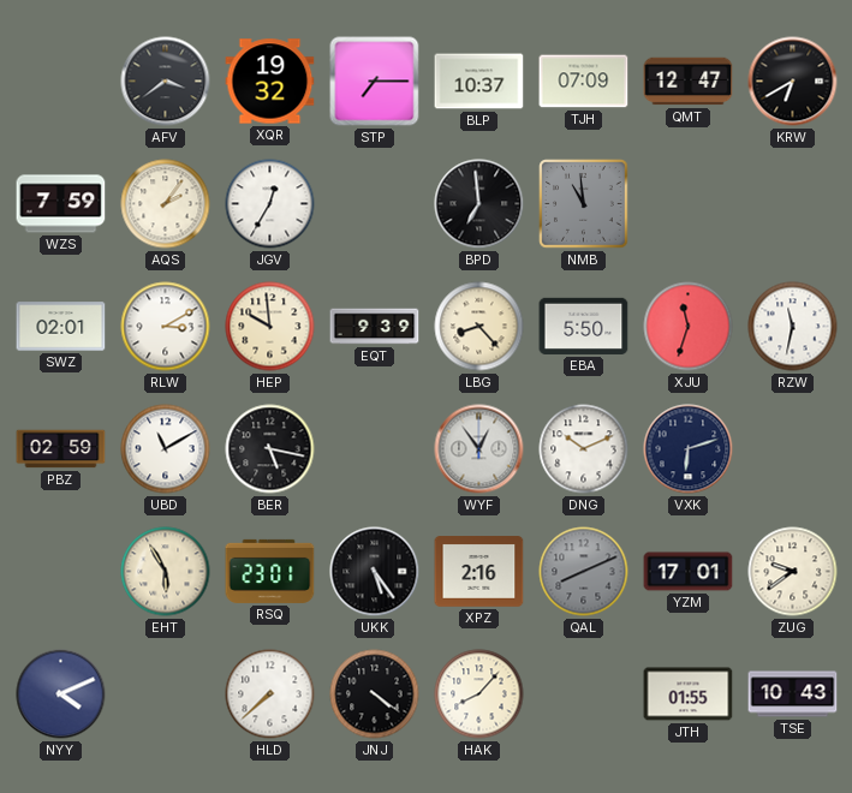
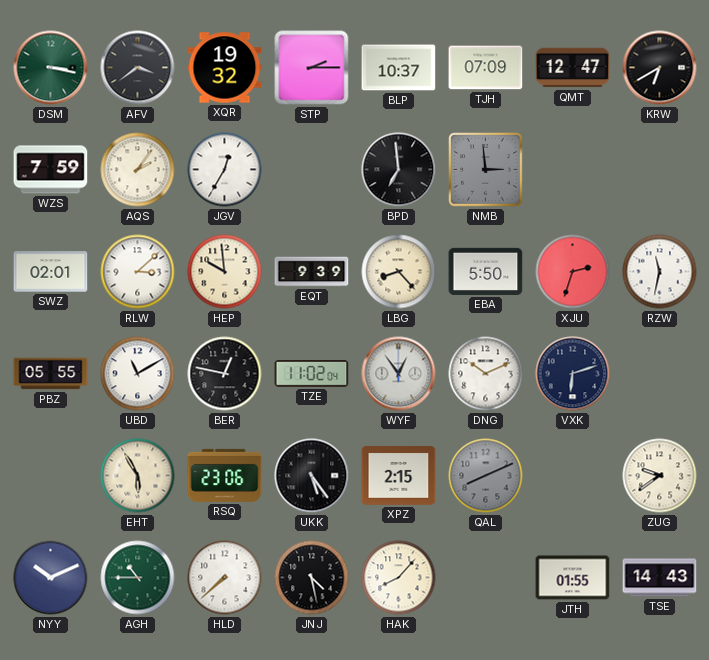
DSM: none -> 3:17
STP: 7:15 -> 2:15
NMB: 10:59 -> 2:59
RLW: 3:10 -> 3:08
XJU: 11:33 -> 2:33
PBZ: 02:59 -> 05:55
BER: 5:17 -> 12:47
TZE: none -> 11:02
RSQ: 23:01 -> 23:06
XPZ: 2:16 -> 2:15
YZM: 17:01 -> none
NYY: 4:11 -> 10:11
AGH: none -> 10:45
JNJ: 4:21 -> 4:28
TSE: 10:43 -> 14:43
